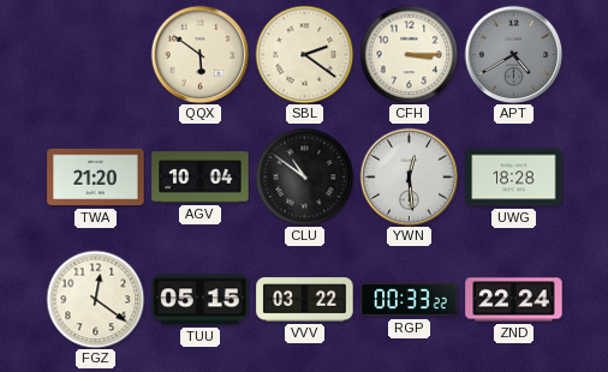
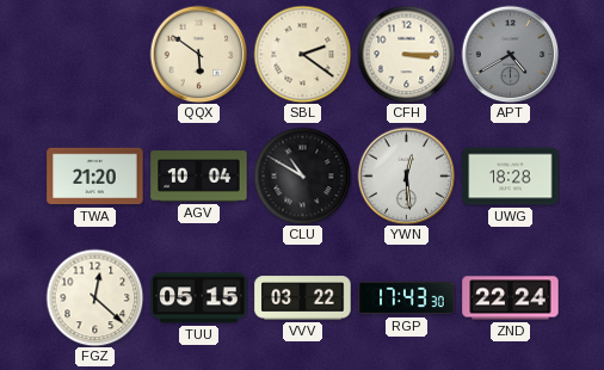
CLU: 10:51 -> 10:50
FGZ: 12:21 -> 12:22
RGP: 00:33 -> 17:43
